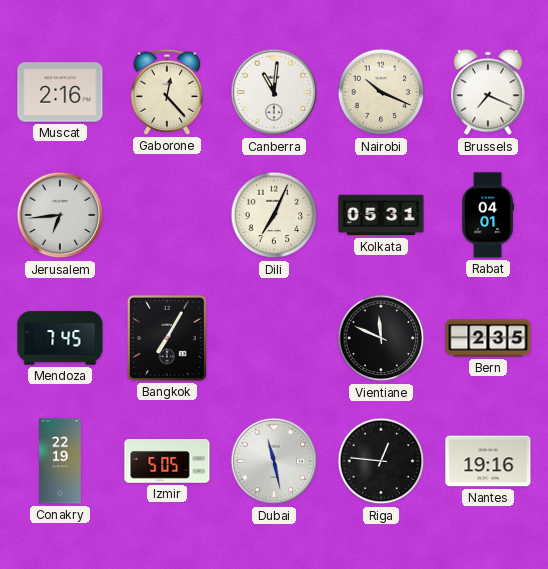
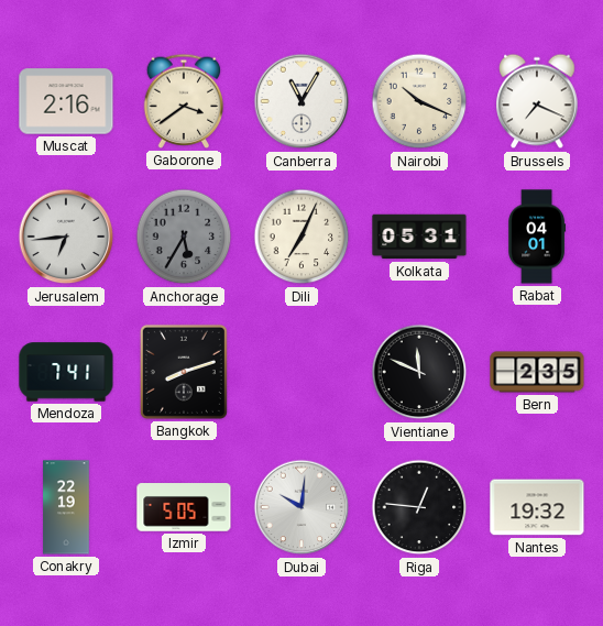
Gaborone: 12:23 -> 3:39
Canberra: 11:01 -> 11:05
Anchorage: none -> 5:35
Mendoza: 7:45 -> 7:41
Bangkok: 7:05 -> 8:12
Dubai: 11:28 -> 10:01
Nantes: 19:16 -> 19:32
